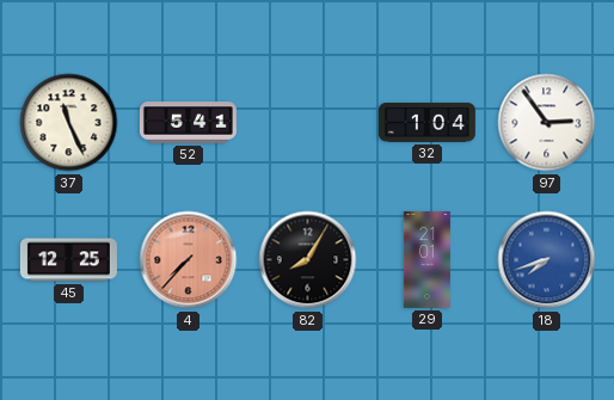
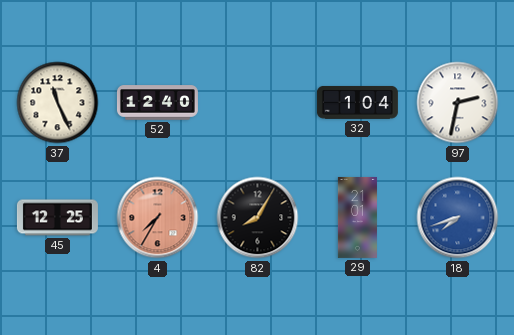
52: 5:41 -> 12:40
97: 2:54 -> 2:32
4: 7:37 -> 7:35
